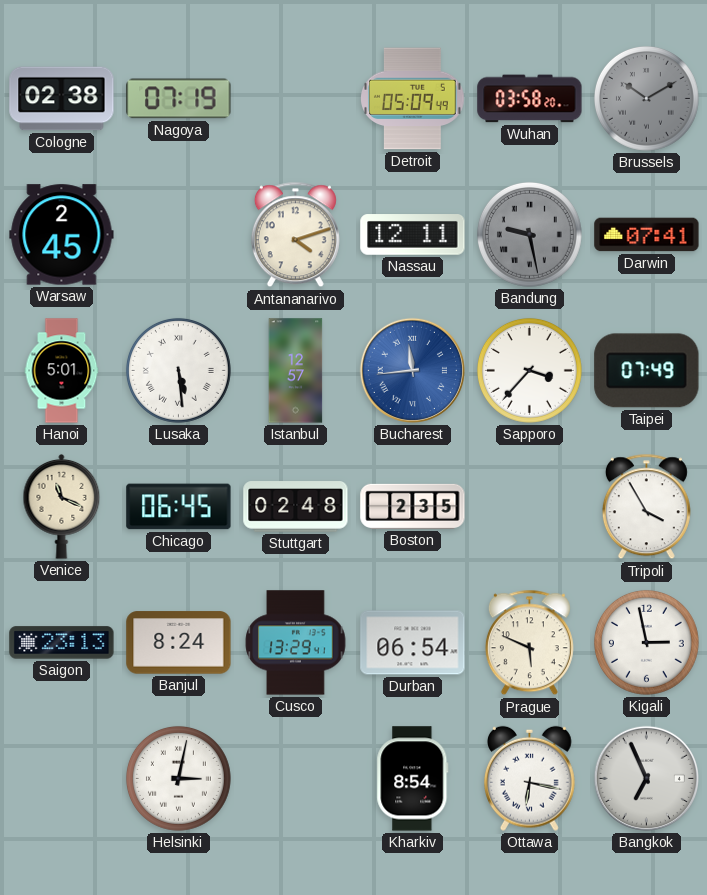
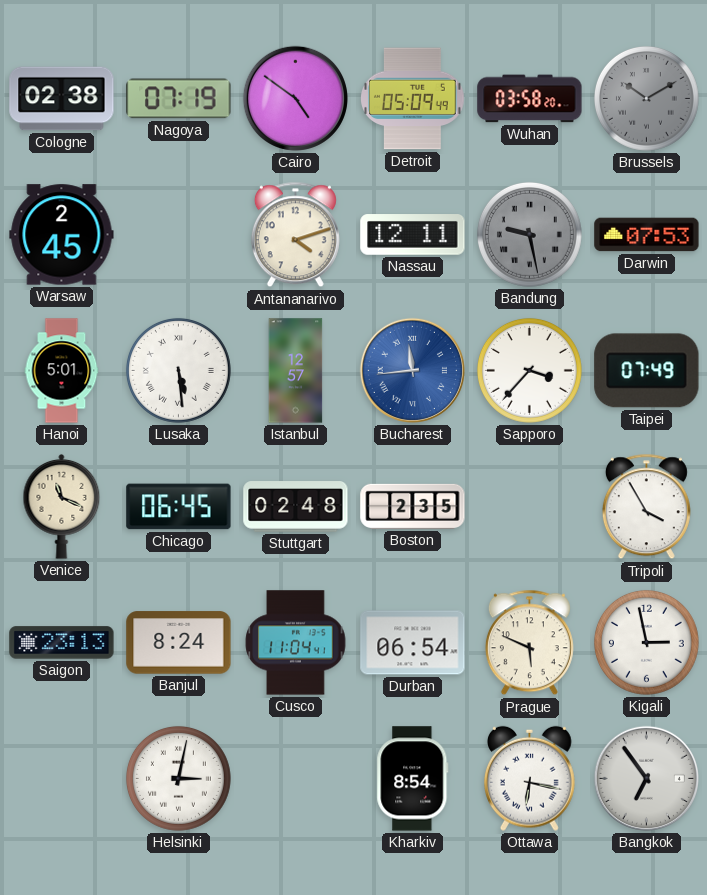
Cairo: none -> 4:51
Darwin: 07:41 -> 07:53
Cusco: 13:29 -> 11:04
Bangkok: 6:56 -> 6:54
